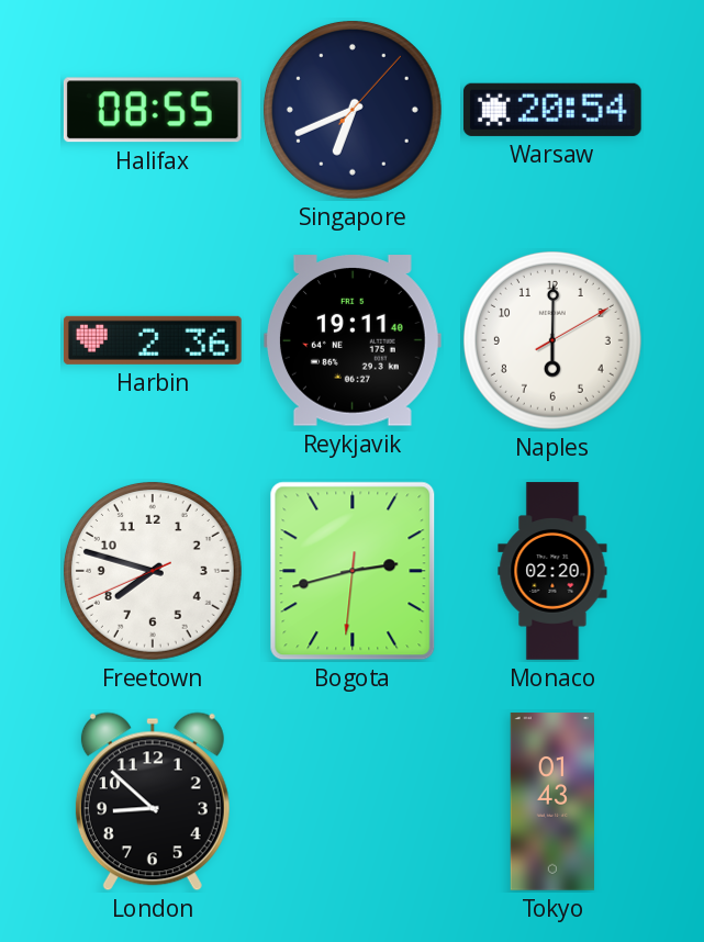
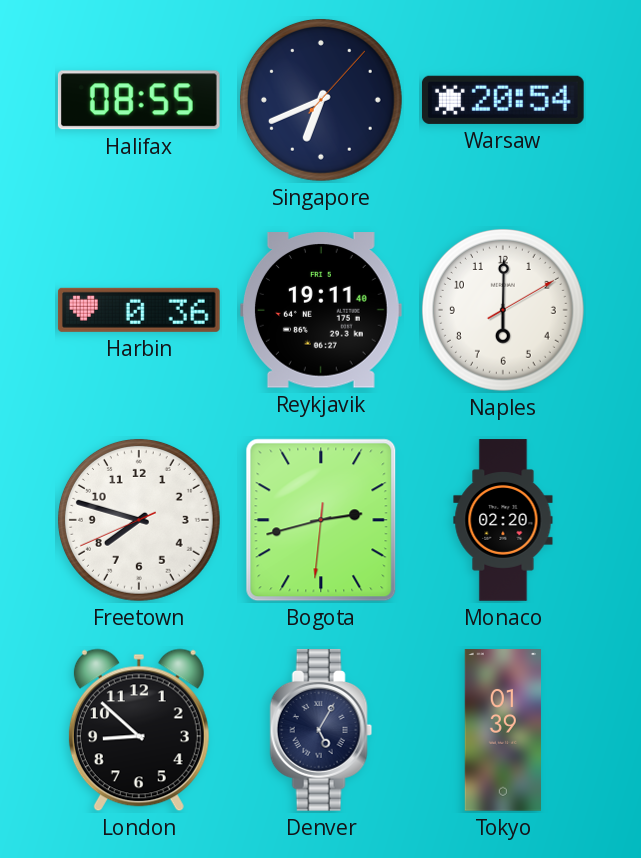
Harbin: 2:36 -> 0:36
Denver: none -> 5:05
Tokyo: 01:43 -> 01:39
